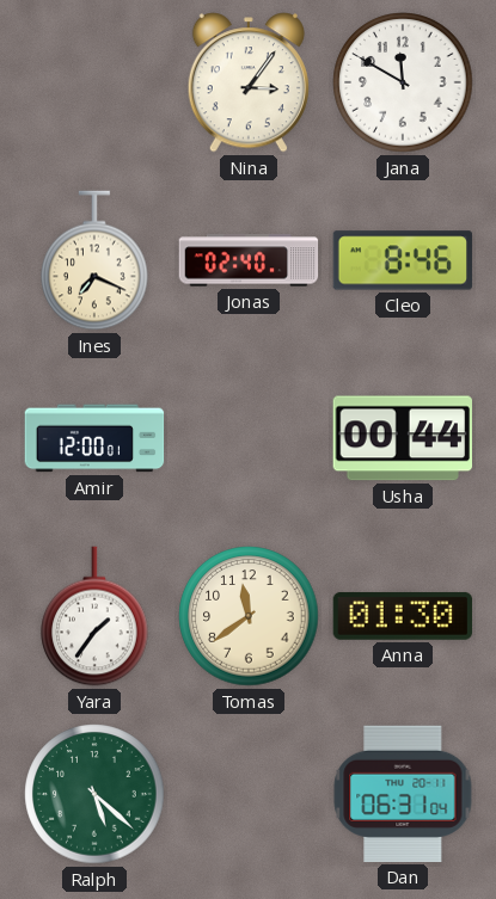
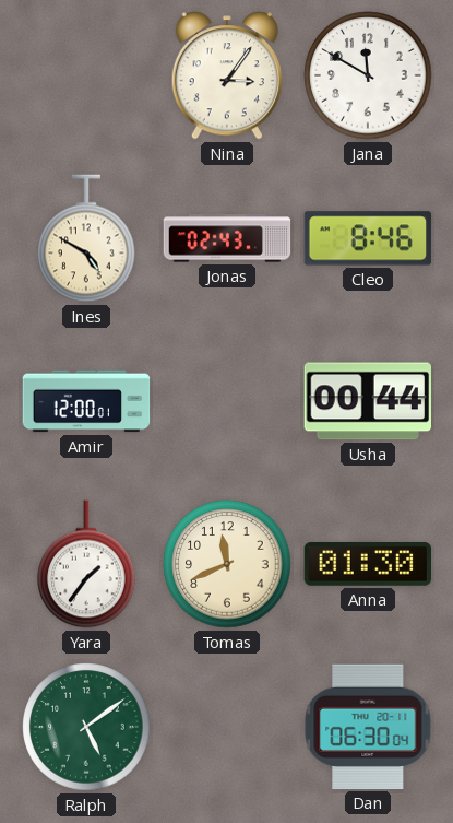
Ines: 7:19 -> 4:50
Jonas: 02:40 -> 02:43
Tomas: 11:39 -> 11:41
Ralph: 5:22 -> 5:09
Dan: 06:31 -> 06:30
